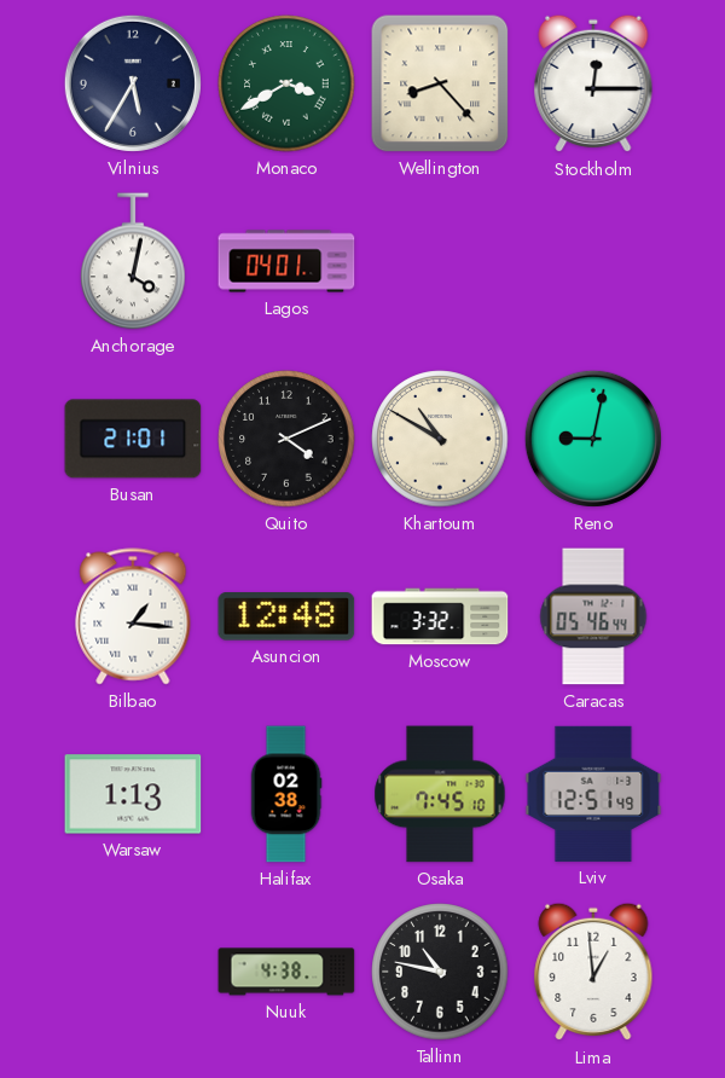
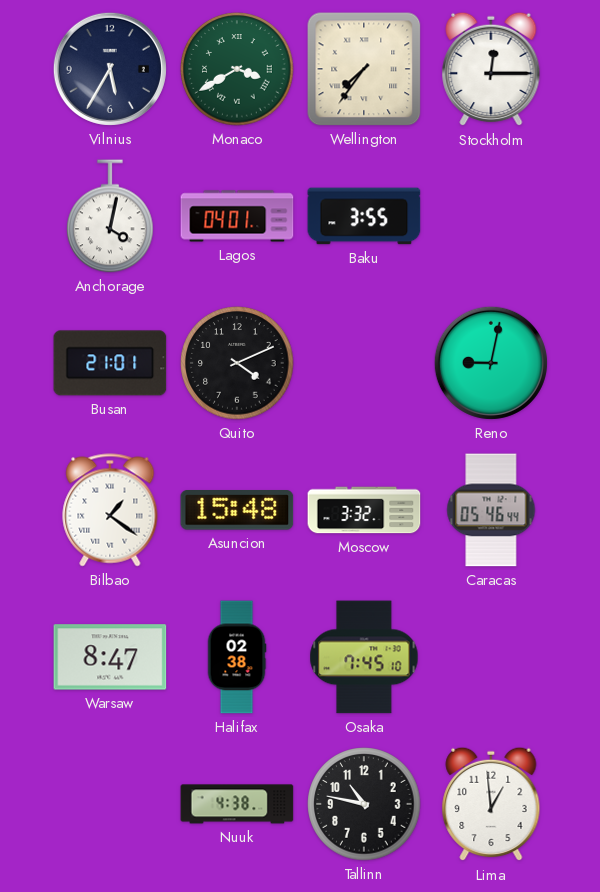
Wellington: 8:23 -> 7:36
Baku: none -> 3:55
Khartoum: 10:50 -> none
Bilbao: 1:16 -> 1:21
Asuncion: 12:48 -> 15:48
Warsaw: 1:13 -> 8:47
Lviv: 12:51 -> none
